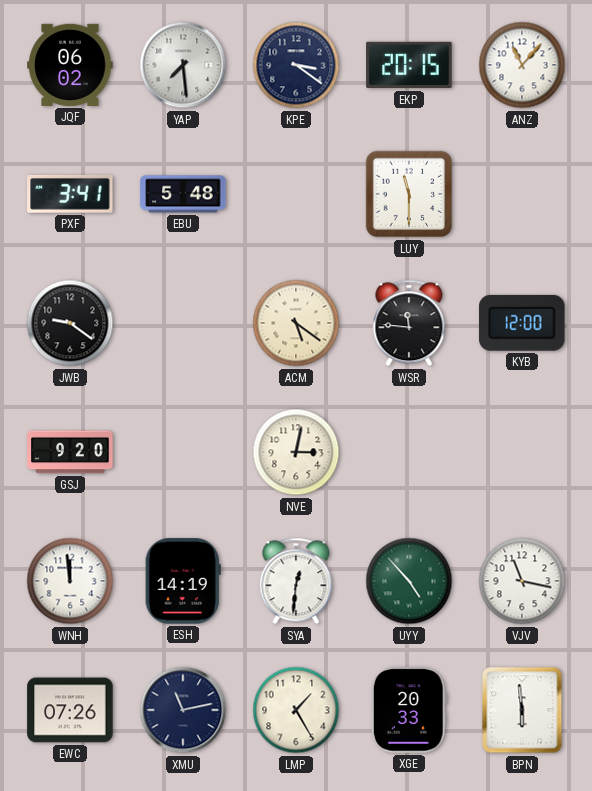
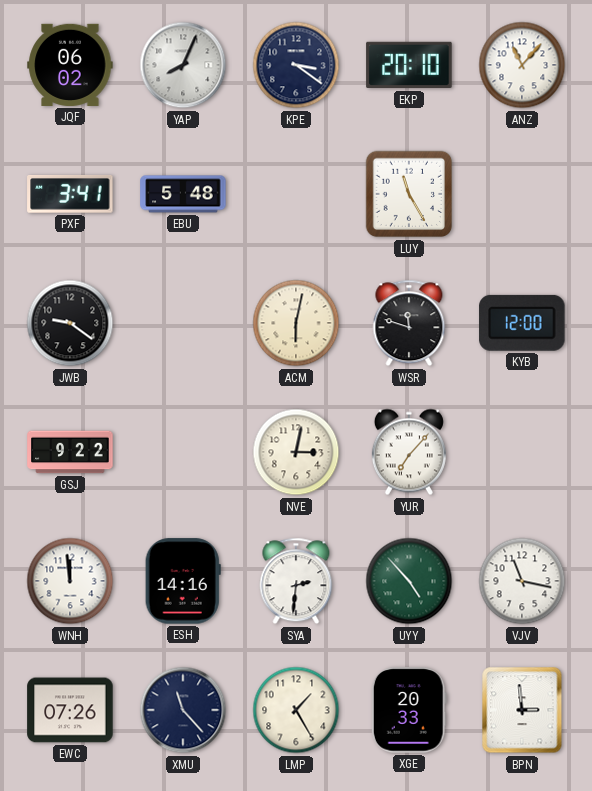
YAP: 7:29 -> 8:04
EKP: 20:15 -> 20:10
LUY: 11:30 -> 11:25
ACM: 5:21 -> 6:02
WSR: 11:46 -> 11:48
GSJ: 9:20 -> 9:22
YUR: none -> 7:07
ESH: 14:19 -> 14:16
SYA: 12:31 -> 2:31
XMU: 11:13 -> 11:23
BPN: 5:59 -> 2:59
